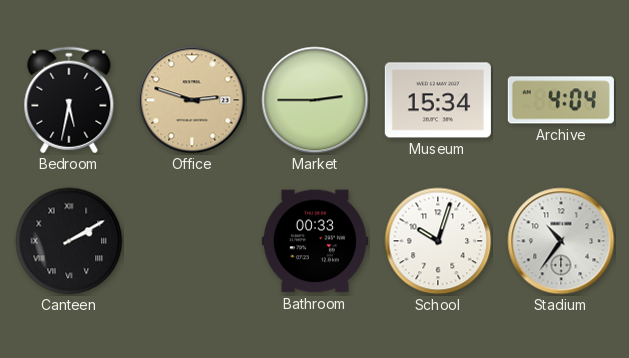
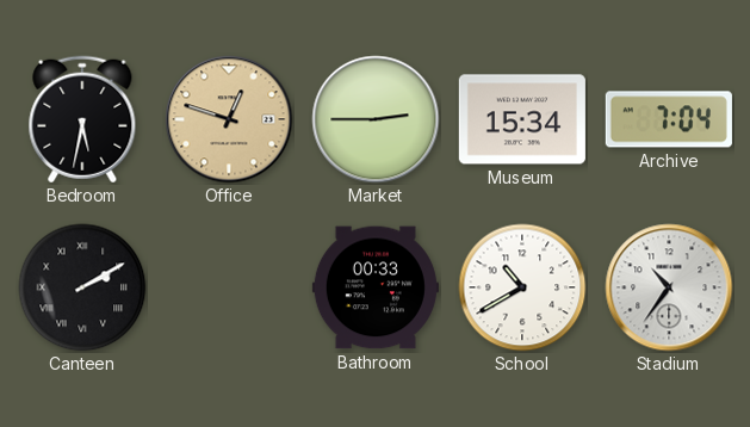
Office: 2:48 -> 12:48
Archive: 4:04 -> 7:04
School: 10:03 -> 10:40
